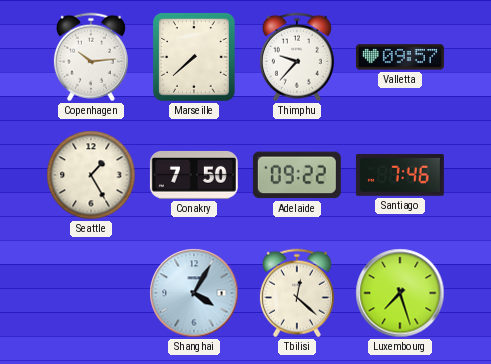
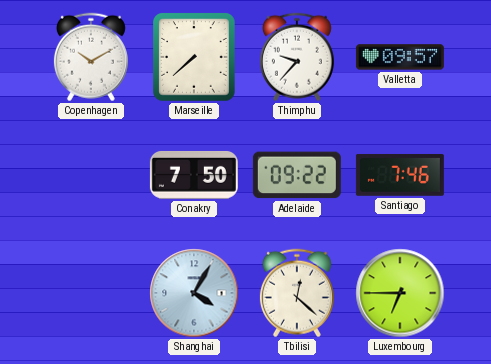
Copenhagen: 10:14 -> 10:10
Seattle: 1:25 -> none
Luxembourg: 7:27 -> 6:45
